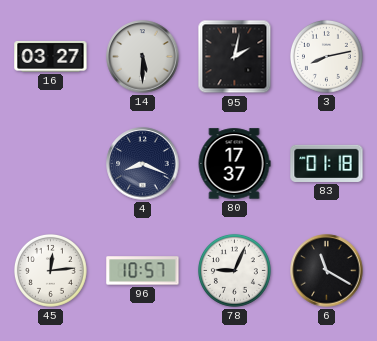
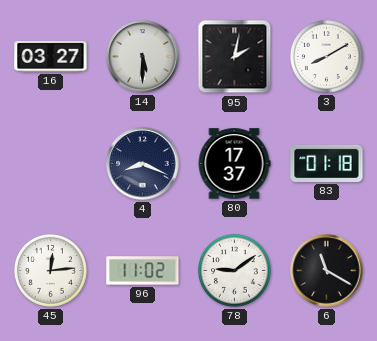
3: 8:13 -> 8:10
96: 10:57 -> 11:02
78: 9:04 -> 9:09
